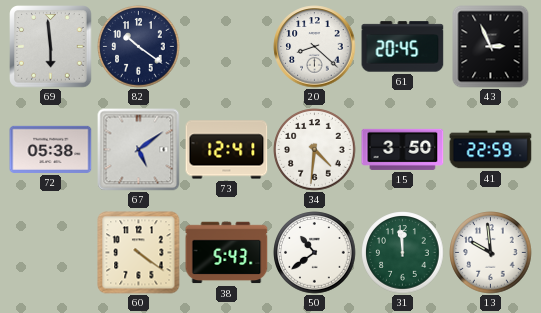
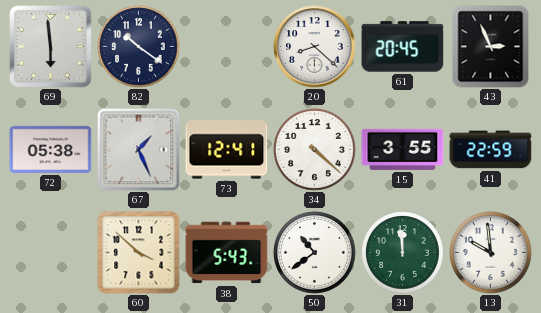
67: 5:09 -> 1:26
34: 4:31 -> 4:22
15: 3:50 -> 3:55
60: 4:21 -> 3:52
